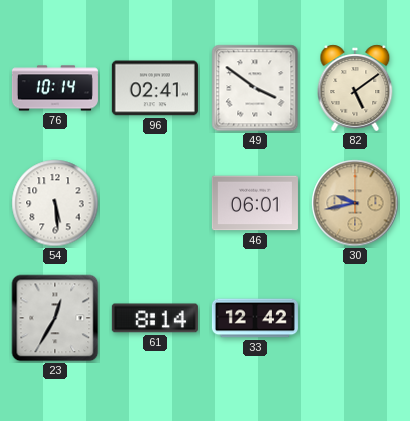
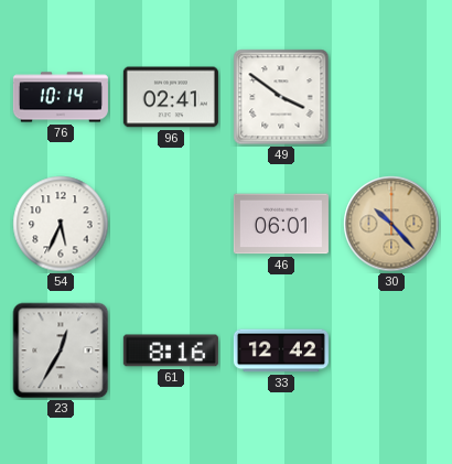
82: 5:09 -> none
54: 5:29 -> 5:34
30: 9:43 -> 10:23
61: 8:14 -> 8:16
